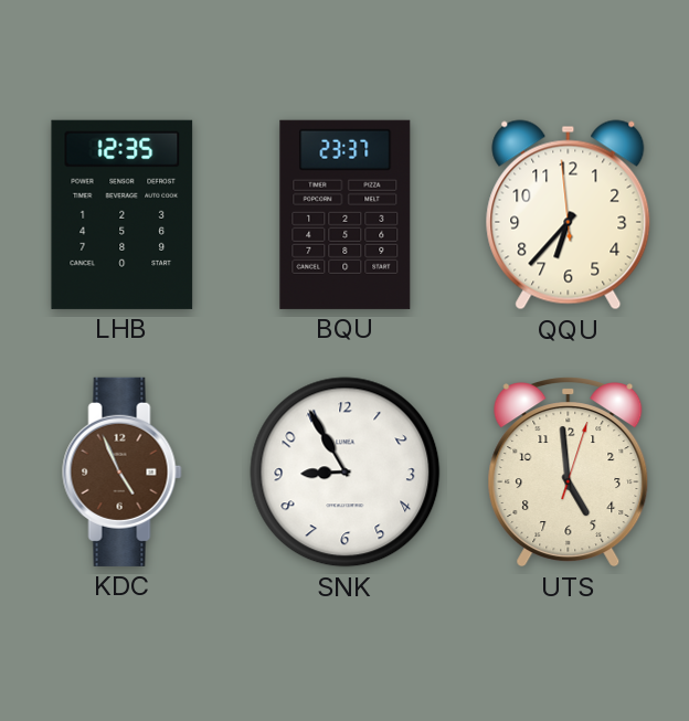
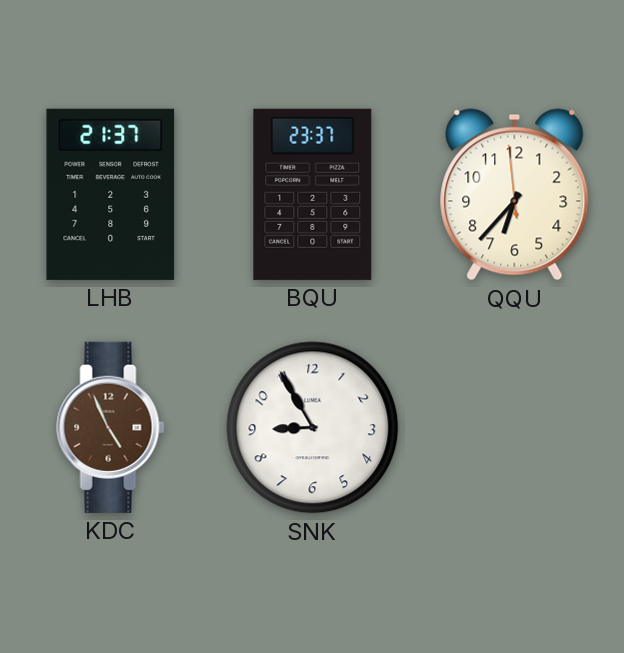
LHB: 12:35 -> 21:37
UTS: 4:59 -> none
